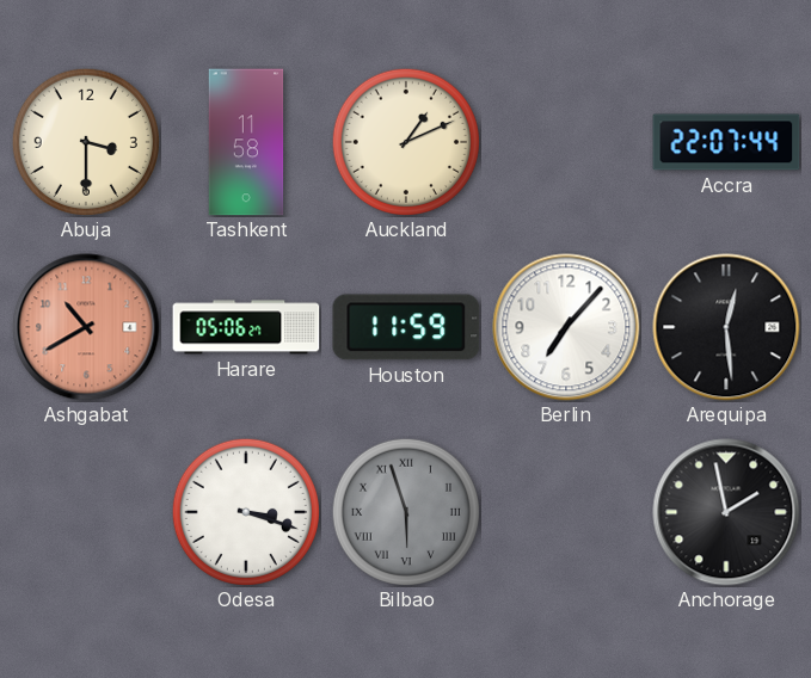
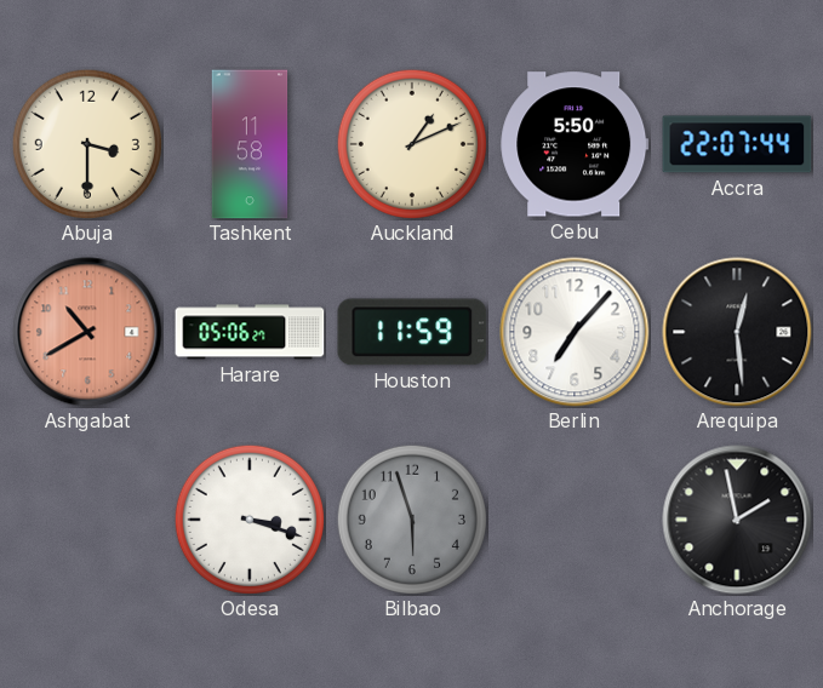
Cebu: none -> 5:50
Bilbao numerals: Roman -> Arabic
